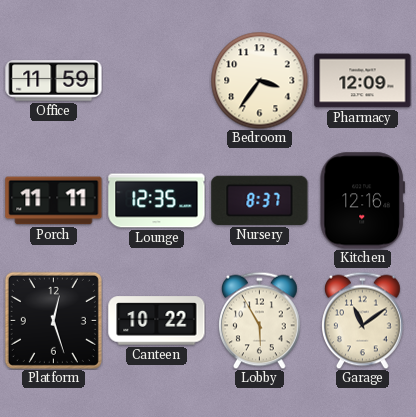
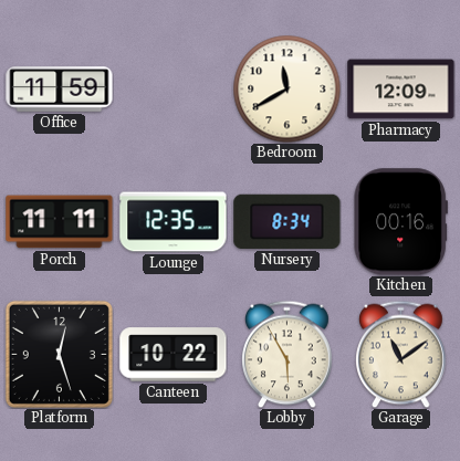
Bedroom: 3:36 -> 11:40
Nursery: 8:37 -> 8:34
Kitchen: 12:16 -> 00:16
